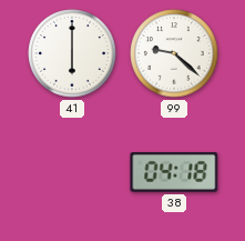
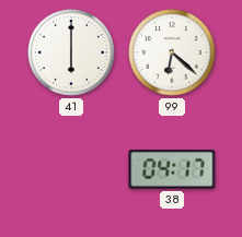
99: 9:22 -> 6:22
38: 04:18 -> 04:17
